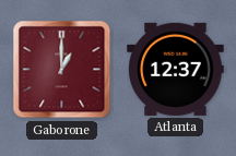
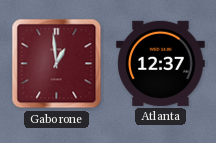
Gaborone: 1:00 -> 12:59
